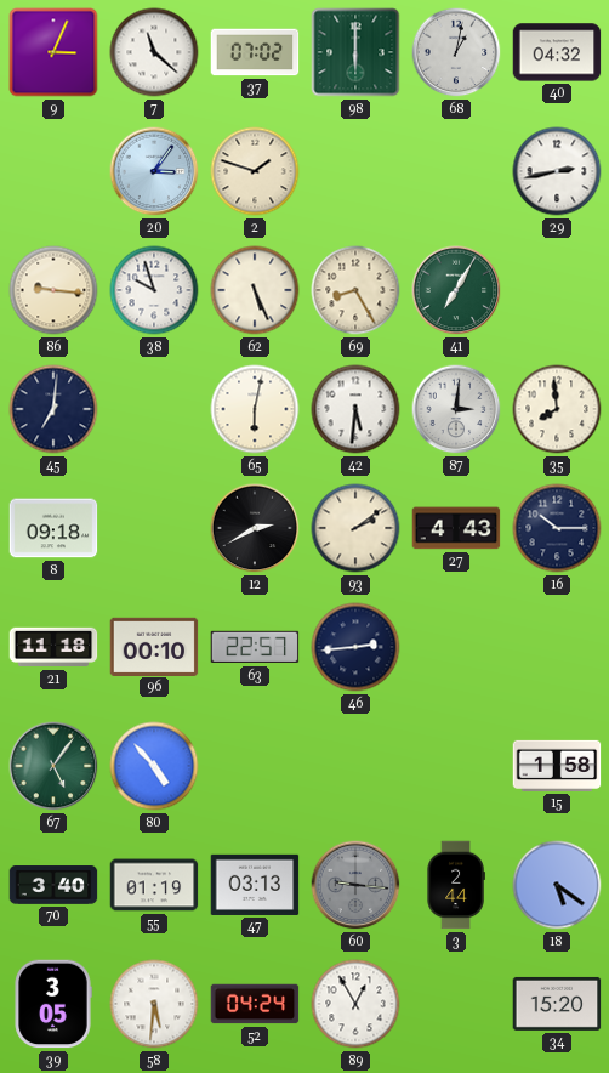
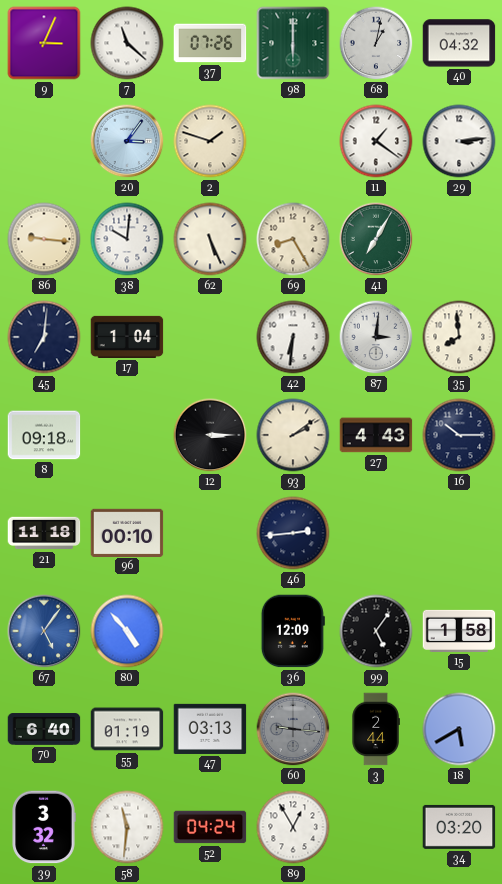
37: 07:02 -> 07:26
11: none -> 1:21
29: 2:43 -> 3:14
38: 9:57 -> 10:01
17: none -> 1:04
65: 6:02 -> none
42: 5:31 -> 6:31
12: 2:40 -> 3:15
63: 22:57 -> none
67 dial: green -> blue
36: none -> 12:09
99: none -> 5:06
70: 3:40 -> 6:40
18: 5:21 -> 5:40
39: 3:05 -> 3:32
58: 5:31 -> 11:31
34: 15:20 -> 03:20
